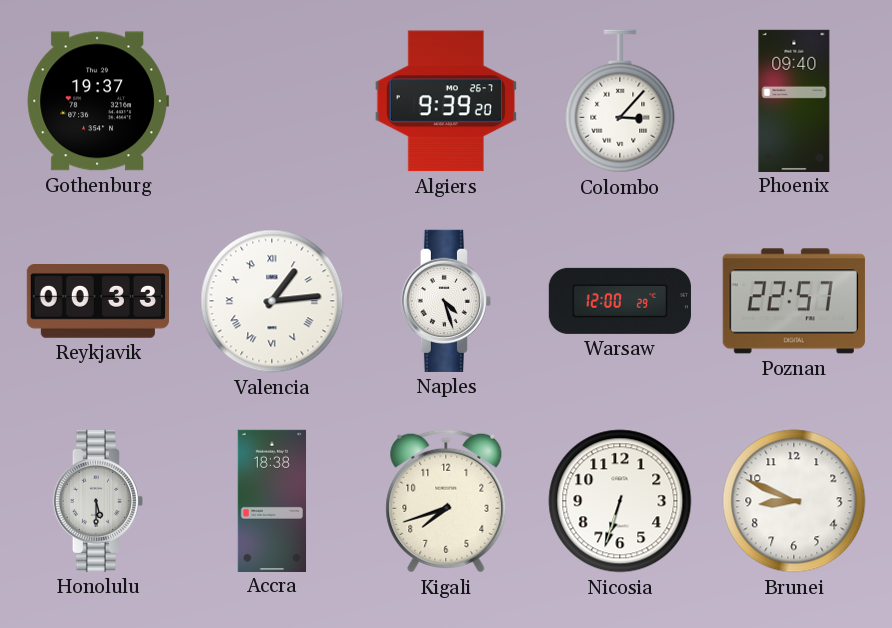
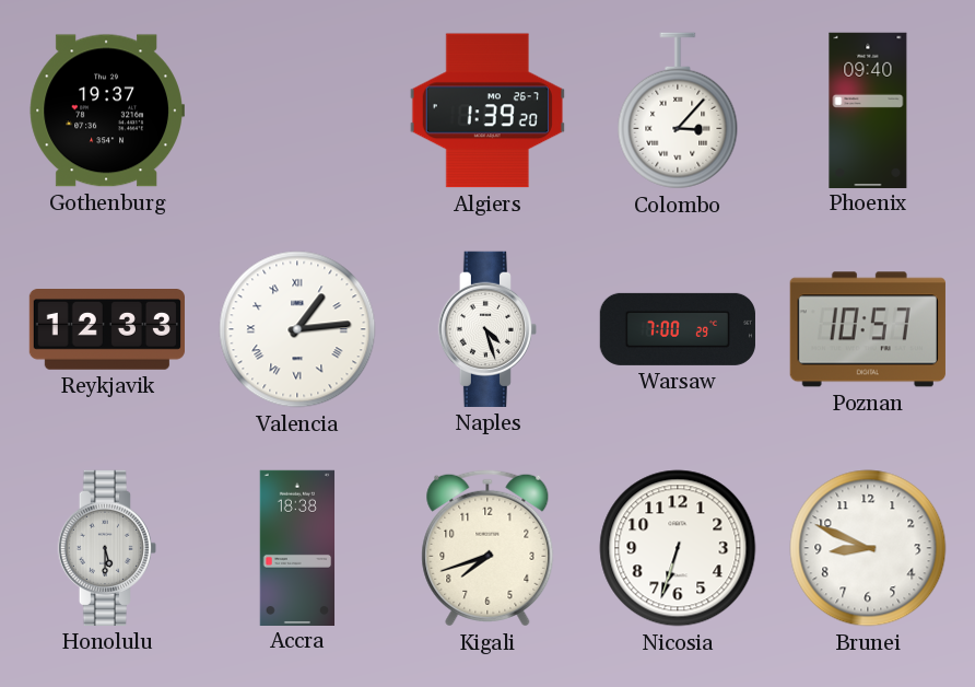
Algiers: 9:39 -> 1:39
Reykjavik: 00:33 -> 12:33
Warsaw: 12:00 -> 7:00
Poznan: 22:57 -> 10:57
